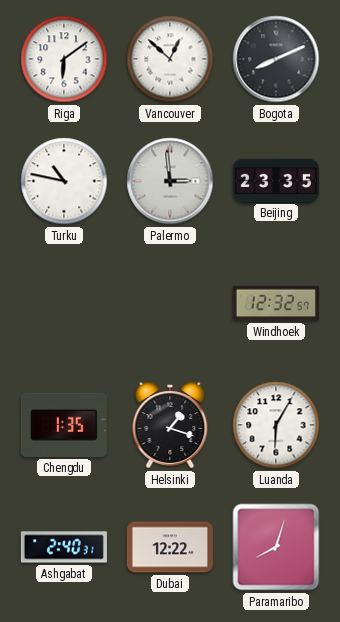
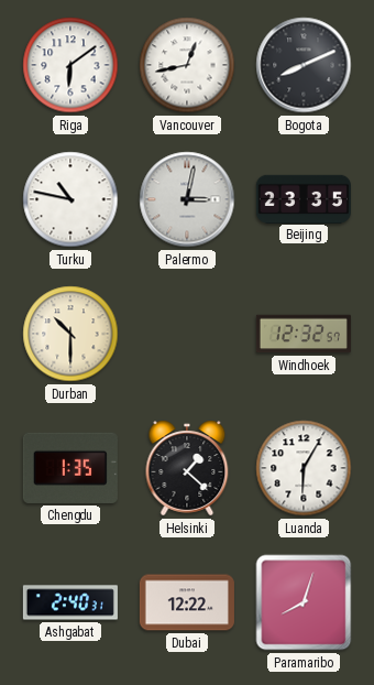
Vancouver: 12:52 -> 12:43
Palermo: 2:59 -> 3:02
Durban: none -> 10:30
Helsinki: 1:18 -> 1:22
